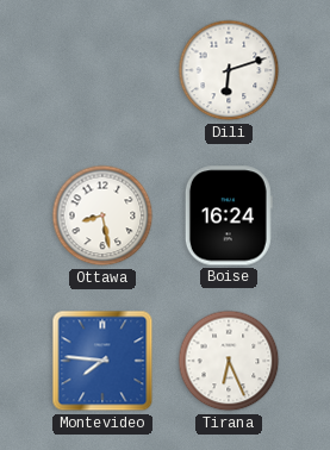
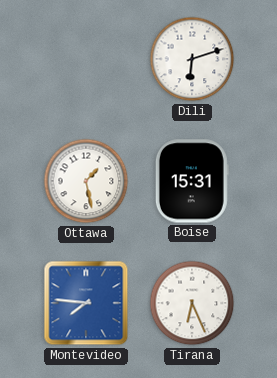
Ottawa: 8:28 -> 1:28
Boise: 16:24 -> 15:31
